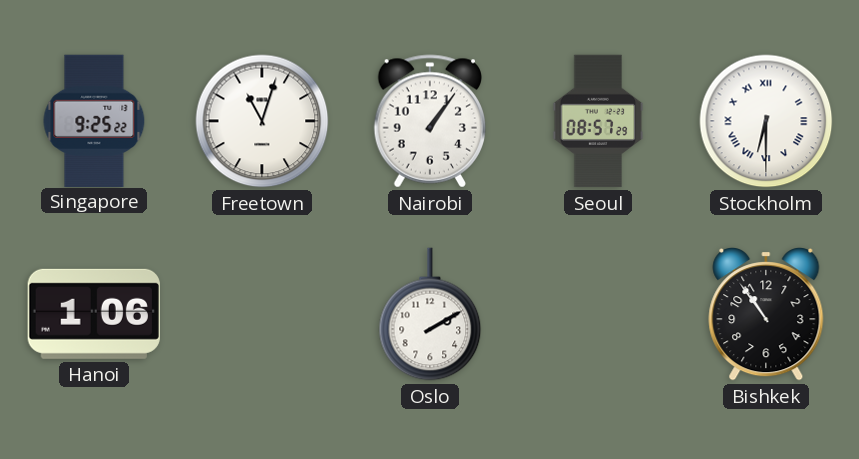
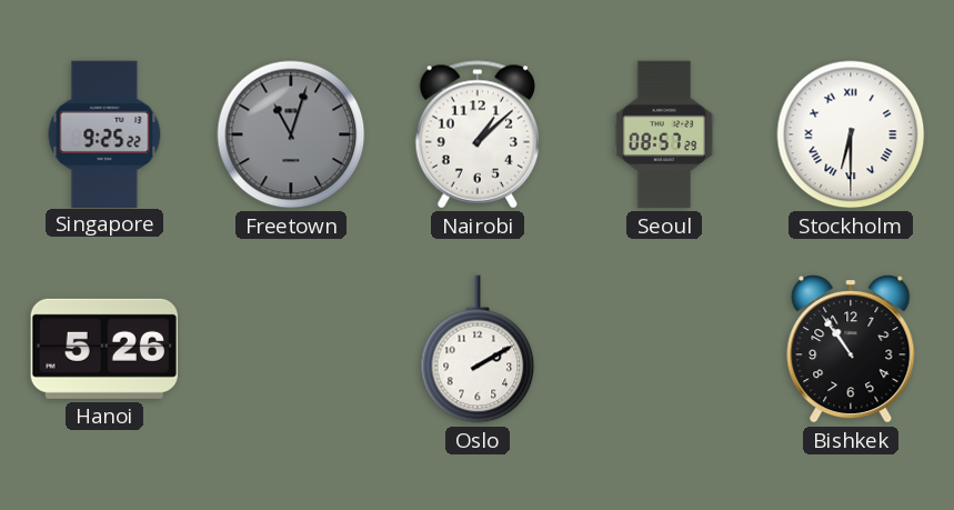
Freetown dial: white -> grey
Nairobi: 1:06 -> 1:08
Hanoi: 1:06 -> 5:26
